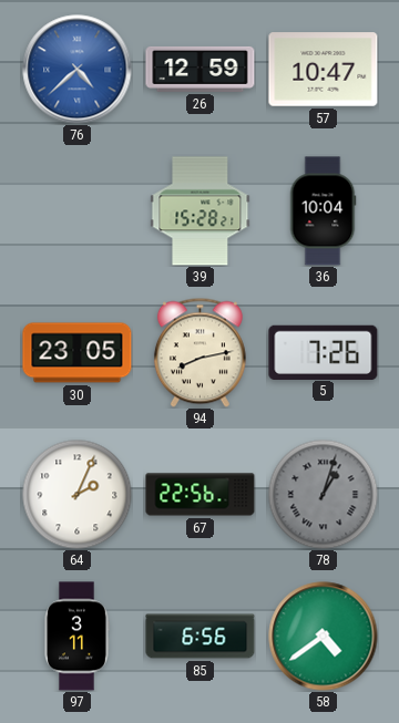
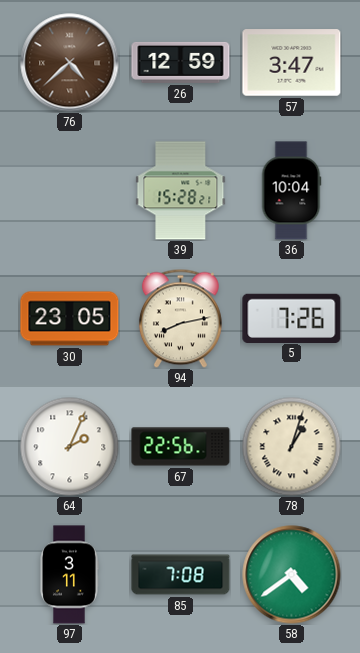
76 dial: blue -> brown
57: 10:47 -> 3:47
78 dial: grey -> cream
85: 6:56 -> 7:08
